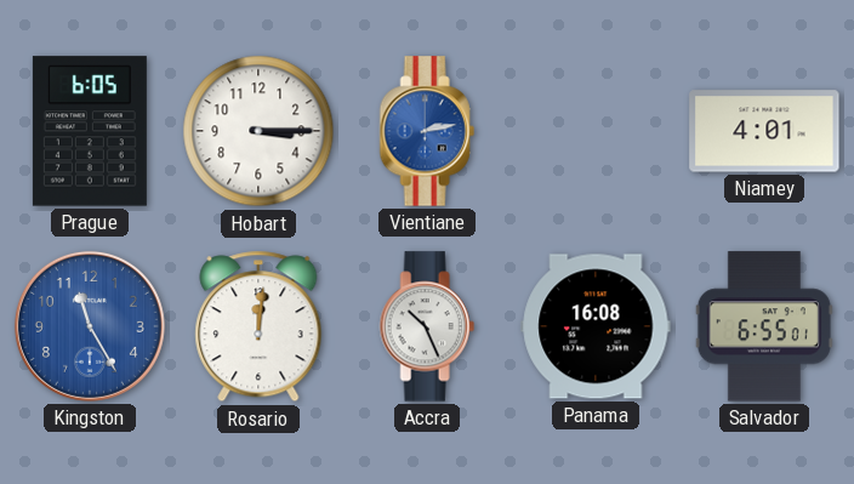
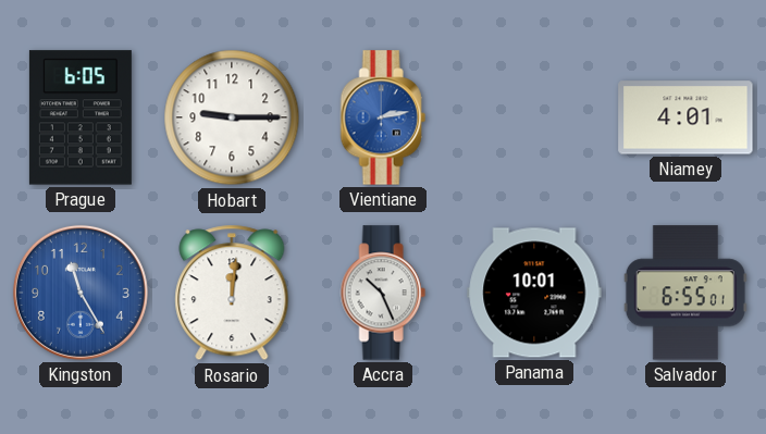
Hobart: 3:15 -> 9:15
Panama: 16:08 -> 10:01
